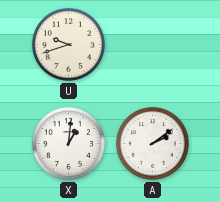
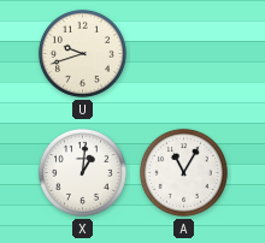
A: 2:09 -> 11:05
